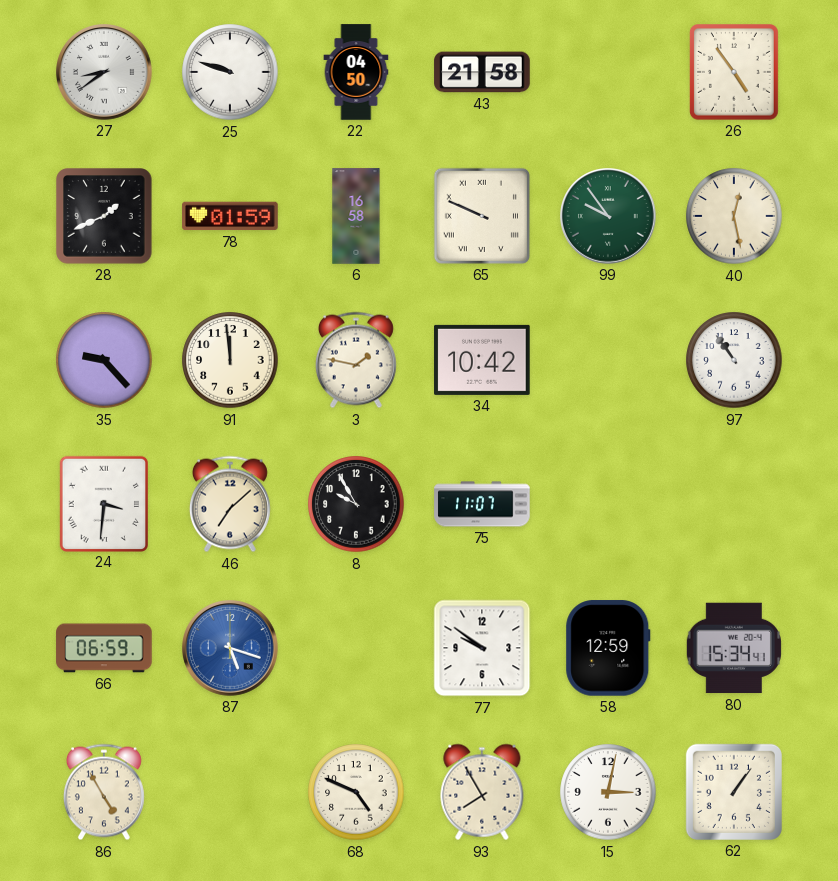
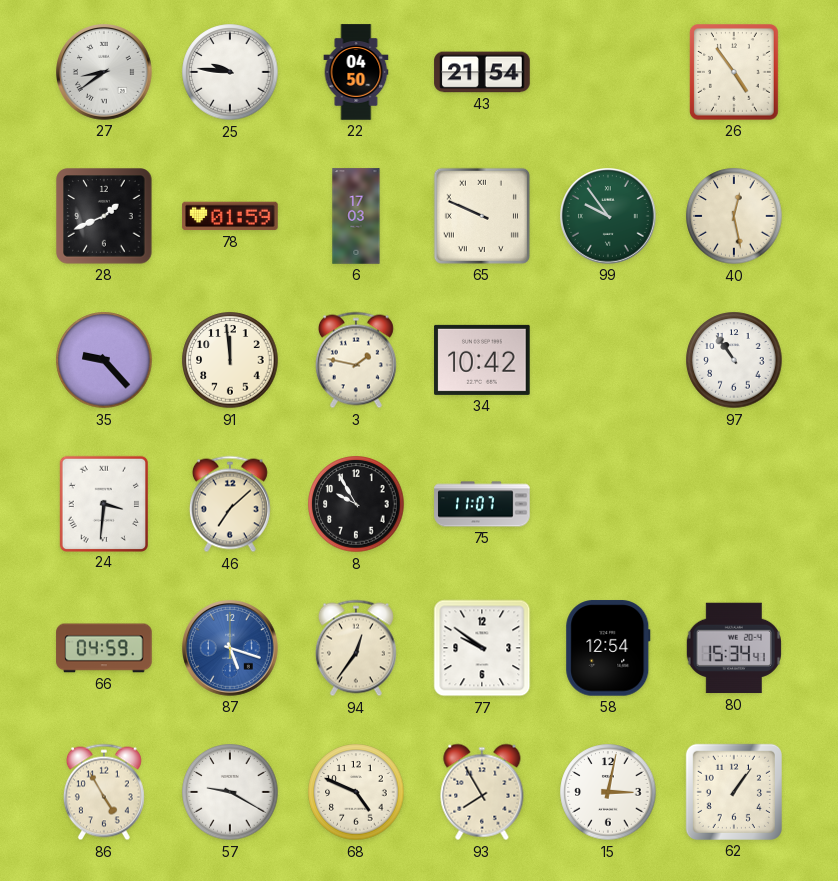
25: 9:48 -> 9:46
43: 21:58 -> 21:54
6: 16:58 -> 17:03
66: 06:59 -> 04:59
94: none -> 12:36
58: 12:59 -> 12:54
57: none -> 9:20
